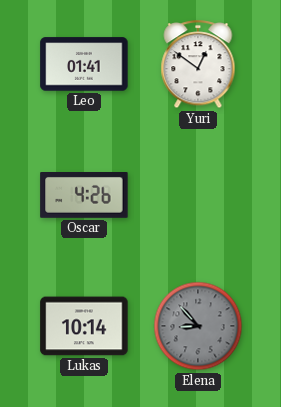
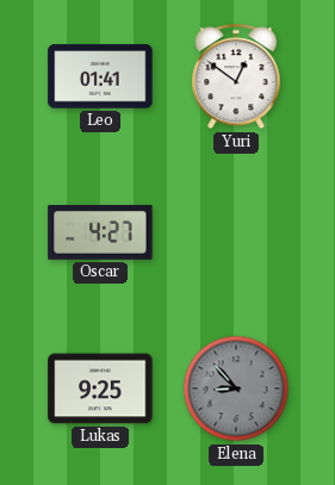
Oscar: 4:26 -> 4:27
Lukas: 10:14 -> 9:25
